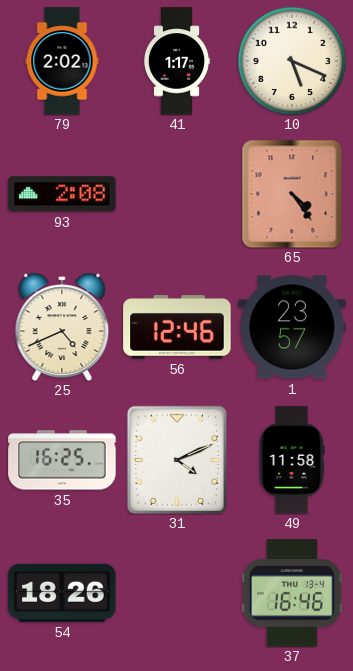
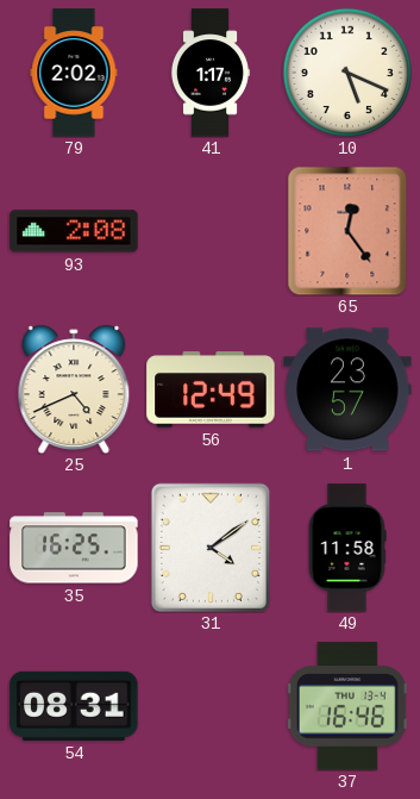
65: 4:24 -> 12:24
56: 12:46 -> 12:49
31: 4:11 -> 4:09
54: 18:26 -> 08:31
